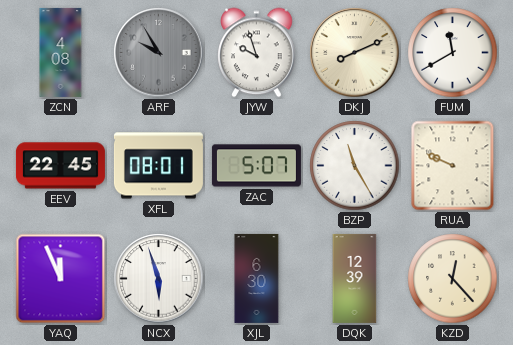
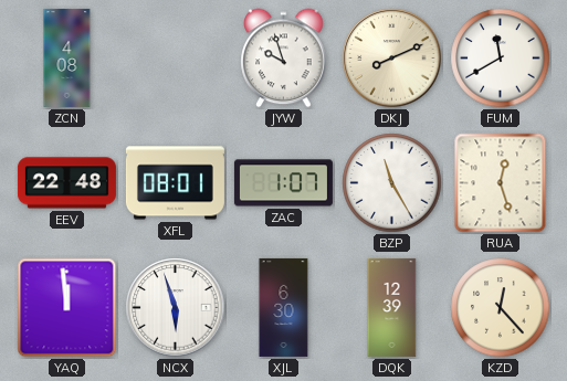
ARF: 9:55 -> none
EEV: 22:45 -> 22:48
ZAC: 5:07 -> 1:07
RUA: 9:49 -> 12:27
YAQ: 11:56 -> 11:59
